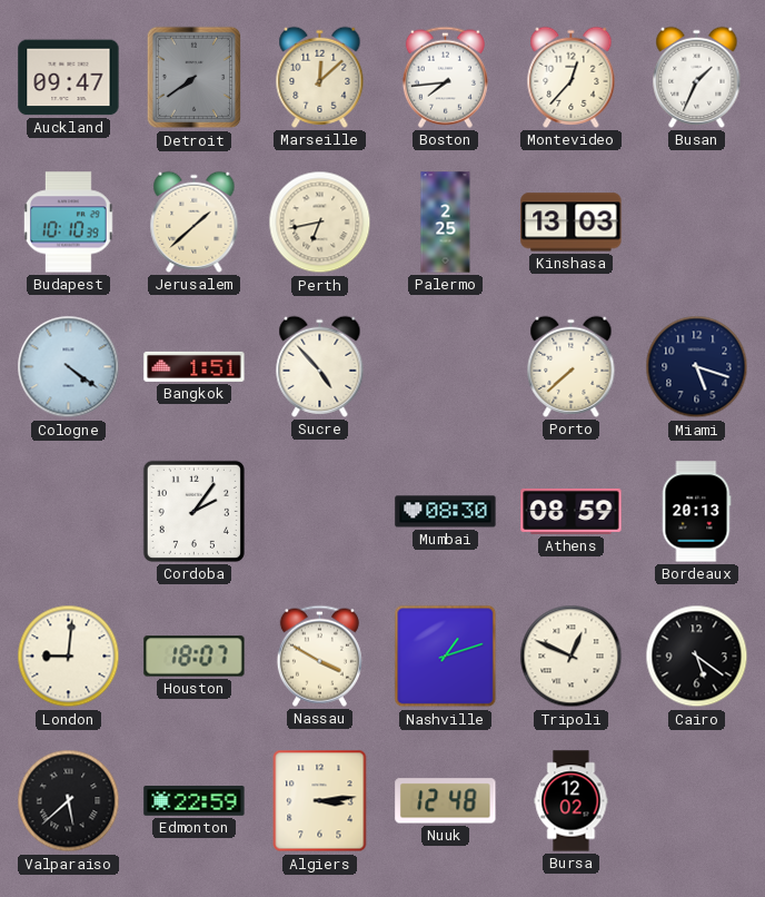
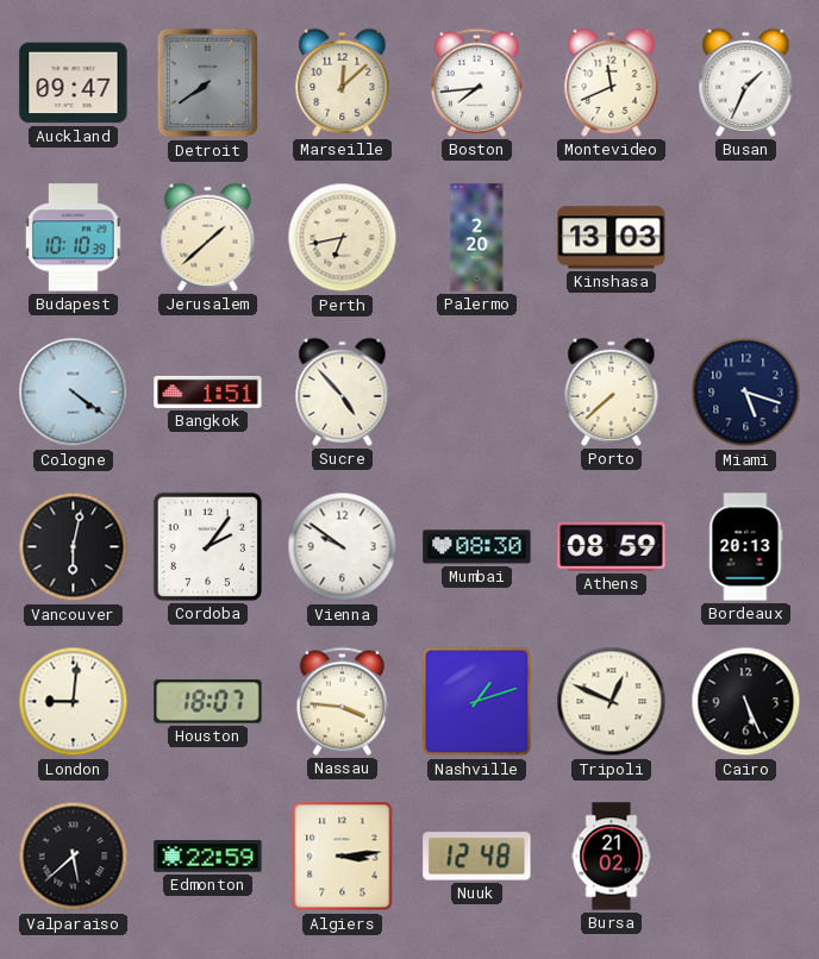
Montevideo: 12:37 -> 11:41
Palermo: 2:25 -> 2:20
Vancouver: none -> 6:02
Vienna: none -> 9:51
Nassau: 3:50 -> 3:46
Cairo: 5:21 -> 5:26
Bursa: 12:02 -> 21:02
